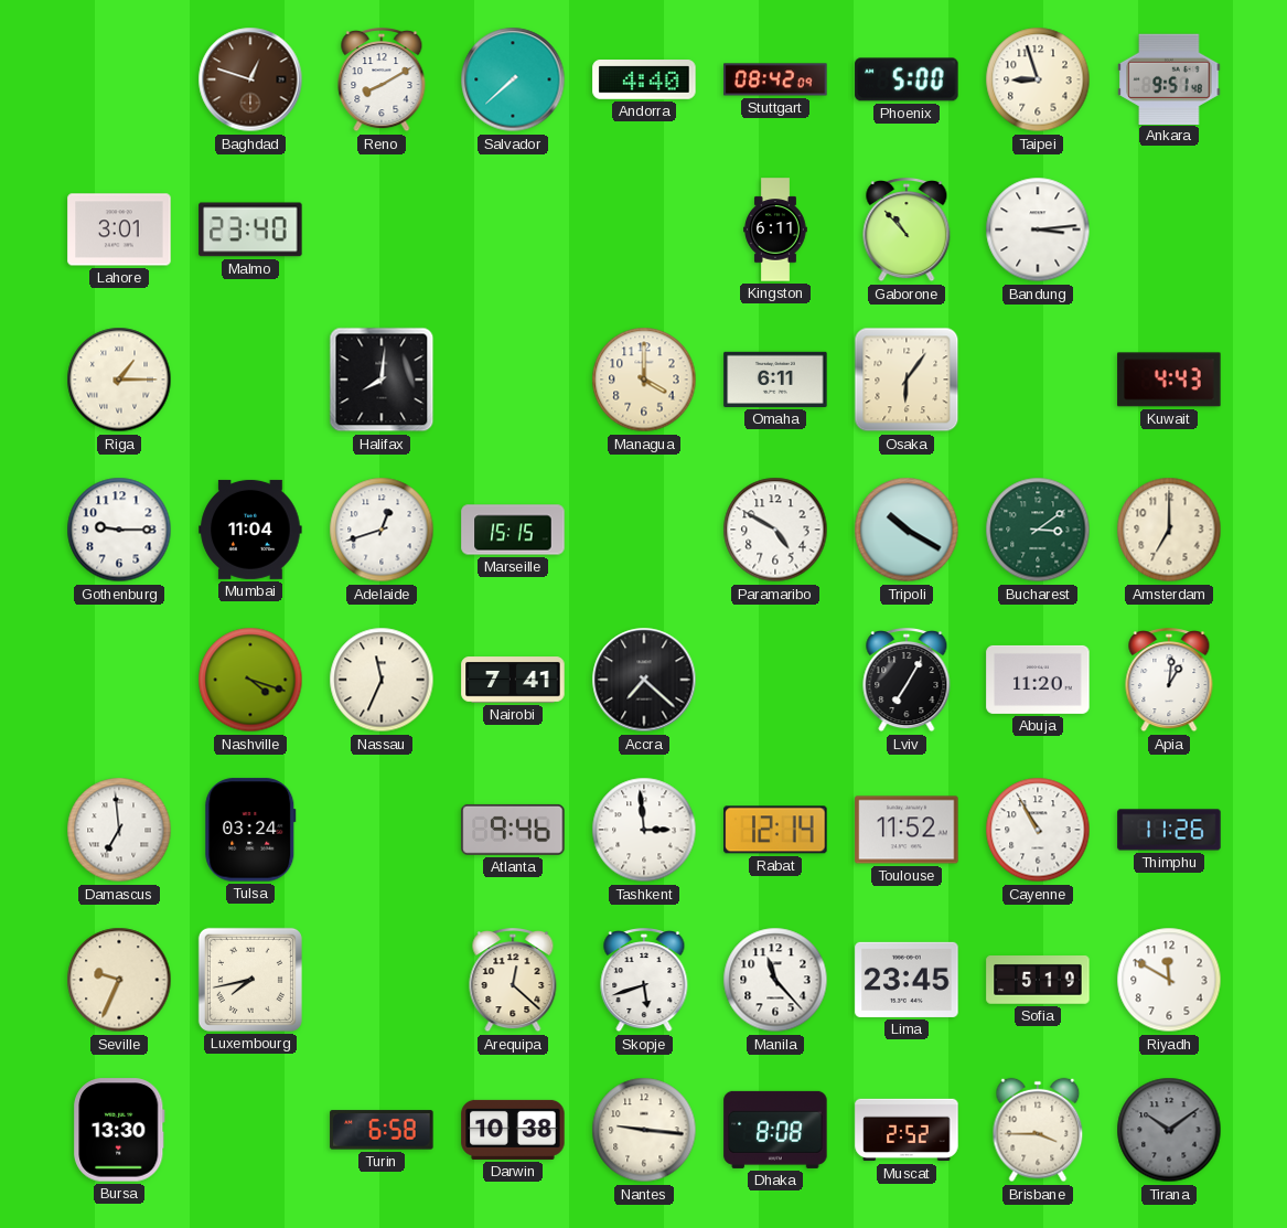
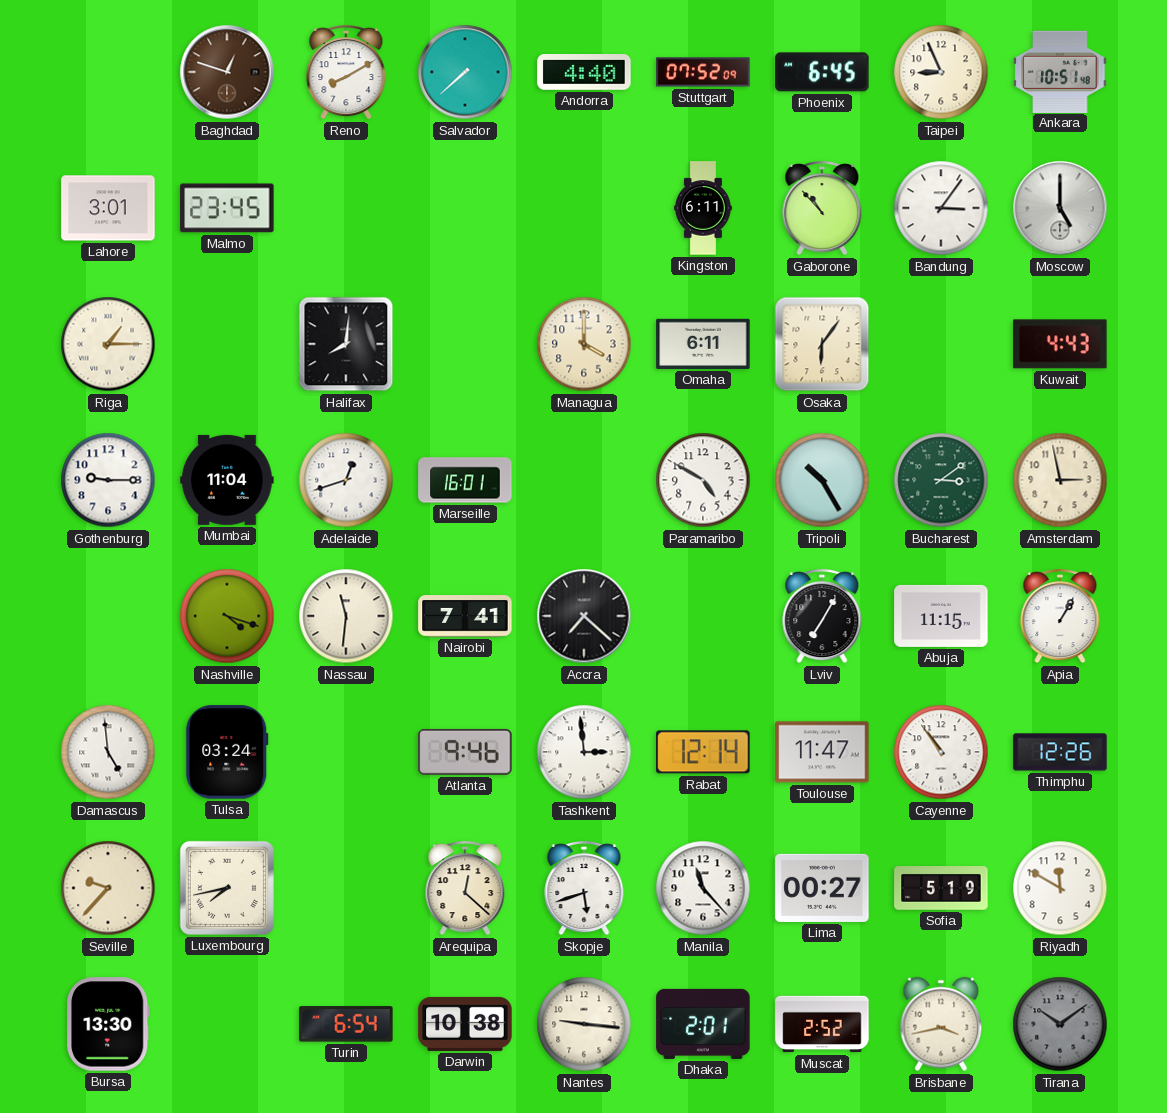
Stuttgart: 08:42 -> 07:52
Phoenix: 5:00 -> 6:45
Taipei: 8:57 -> 8:56
Ankara: 9:51 -> 10:51
Malmo: 23:40 -> 23:45
Bandung: 3:14 -> 3:06
Moscow: none -> 5:00
Marseille: 15:15 -> 16:01
Tripoli: 10:20 -> 10:25
Amsterdam: 7:00 -> 2:58
Nassau: 11:34 -> 11:31
Abuja: 11:20 -> 11:15
Apia: 1:01 -> 1:05
Damascus: 6:59 -> 4:59
Toulouse: 11:52 -> 11:47
Cayenne: 10:55 -> 10:54
Thimphu: 11:26 -> 12:26
Seville: 9:34 -> 9:37
Lima: 23:45 -> 00:27
Turin: 6:58 -> 6:54
Dhaka: 8:08 -> 2:01
Brisbane: 3:45 -> 3:43
